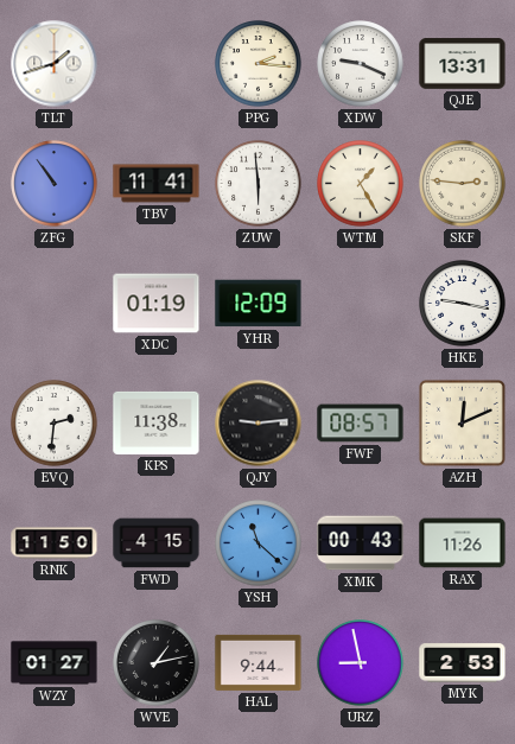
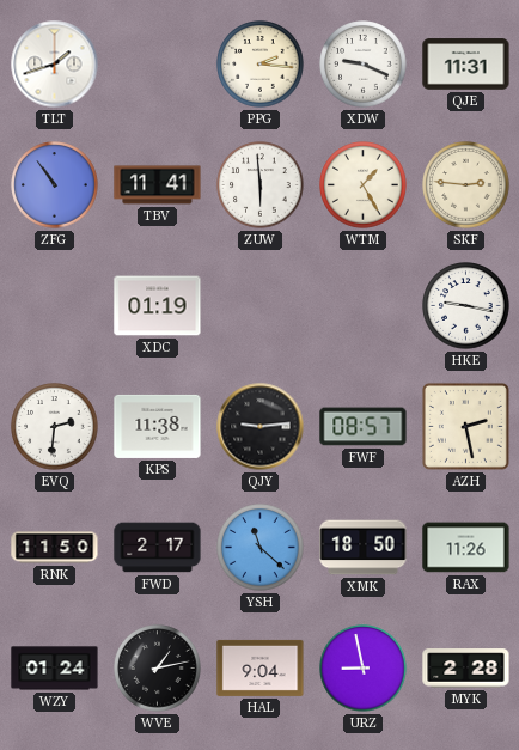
QJE: 13:31 -> 11:31
YHR: 12:09 -> none
AZH: 12:11 -> 2:28
FWD: 4:15 -> 2:17
XMK: 00:43 -> 18:50
WZY: 01:27 -> 01:24
HAL: 9:44 -> 9:04
MYK: 2:53 -> 2:28
